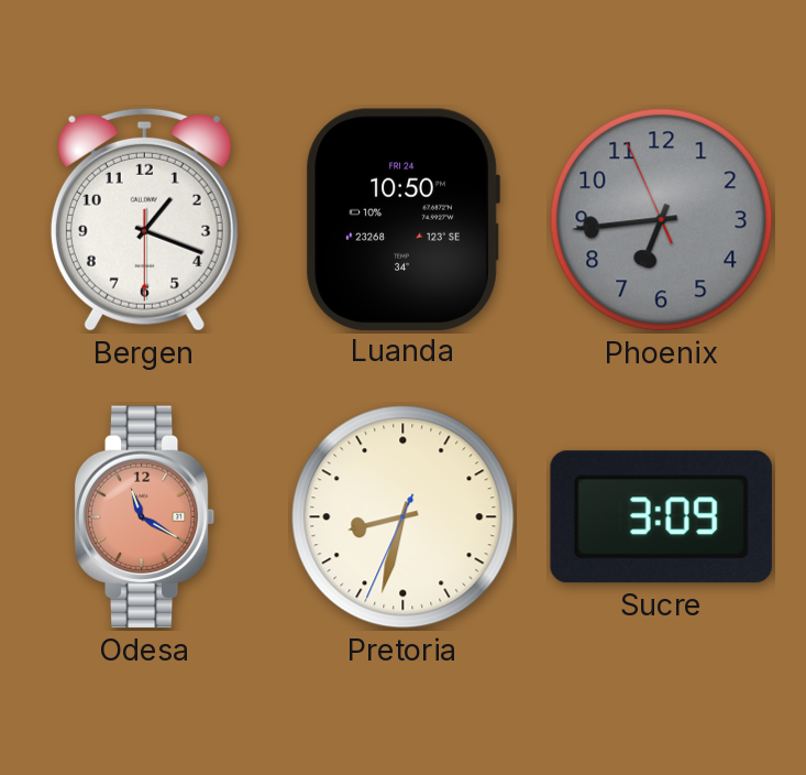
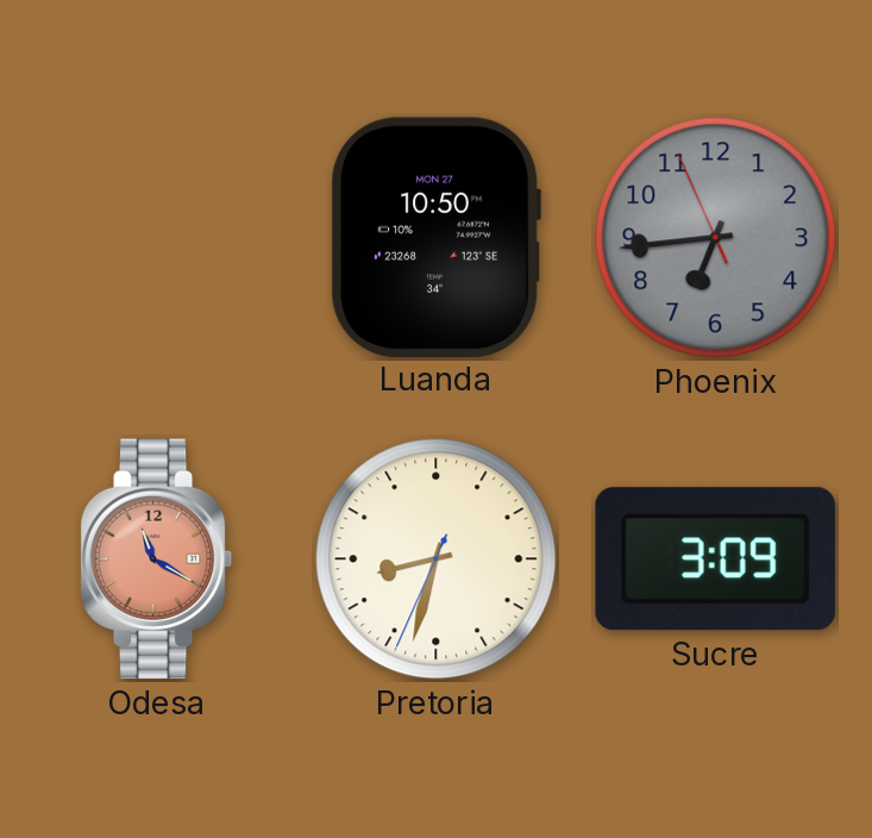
Bergen: 1:18 -> none
Luanda date: FRI 24 -> MON 27
